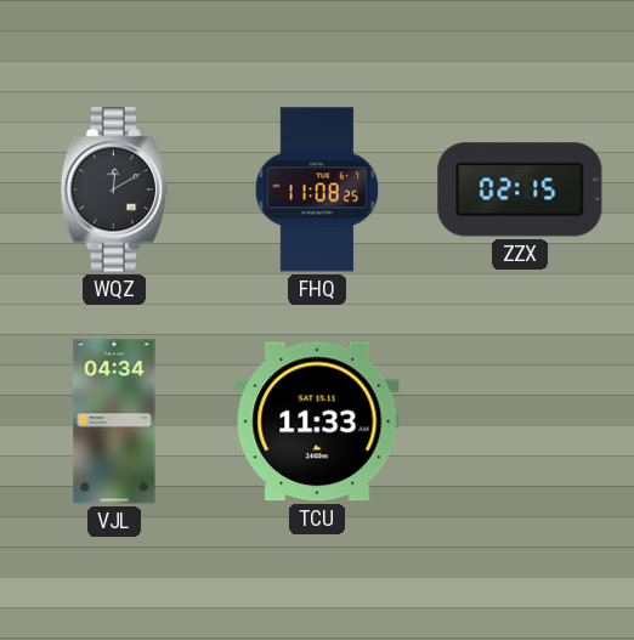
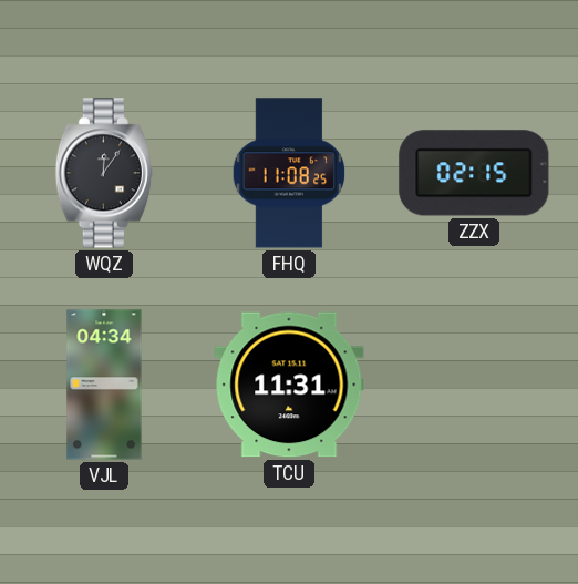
WQZ: 12:10 -> 12:06
TCU: 11:33 -> 11:31
